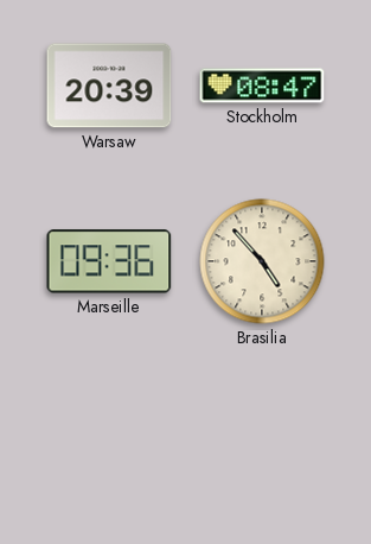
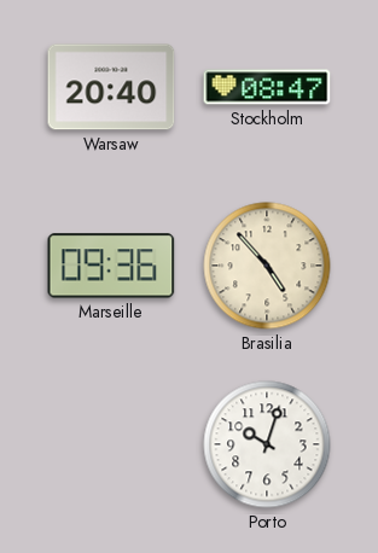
Warsaw: 20:39 -> 20:40
Porto: none -> 10:03
